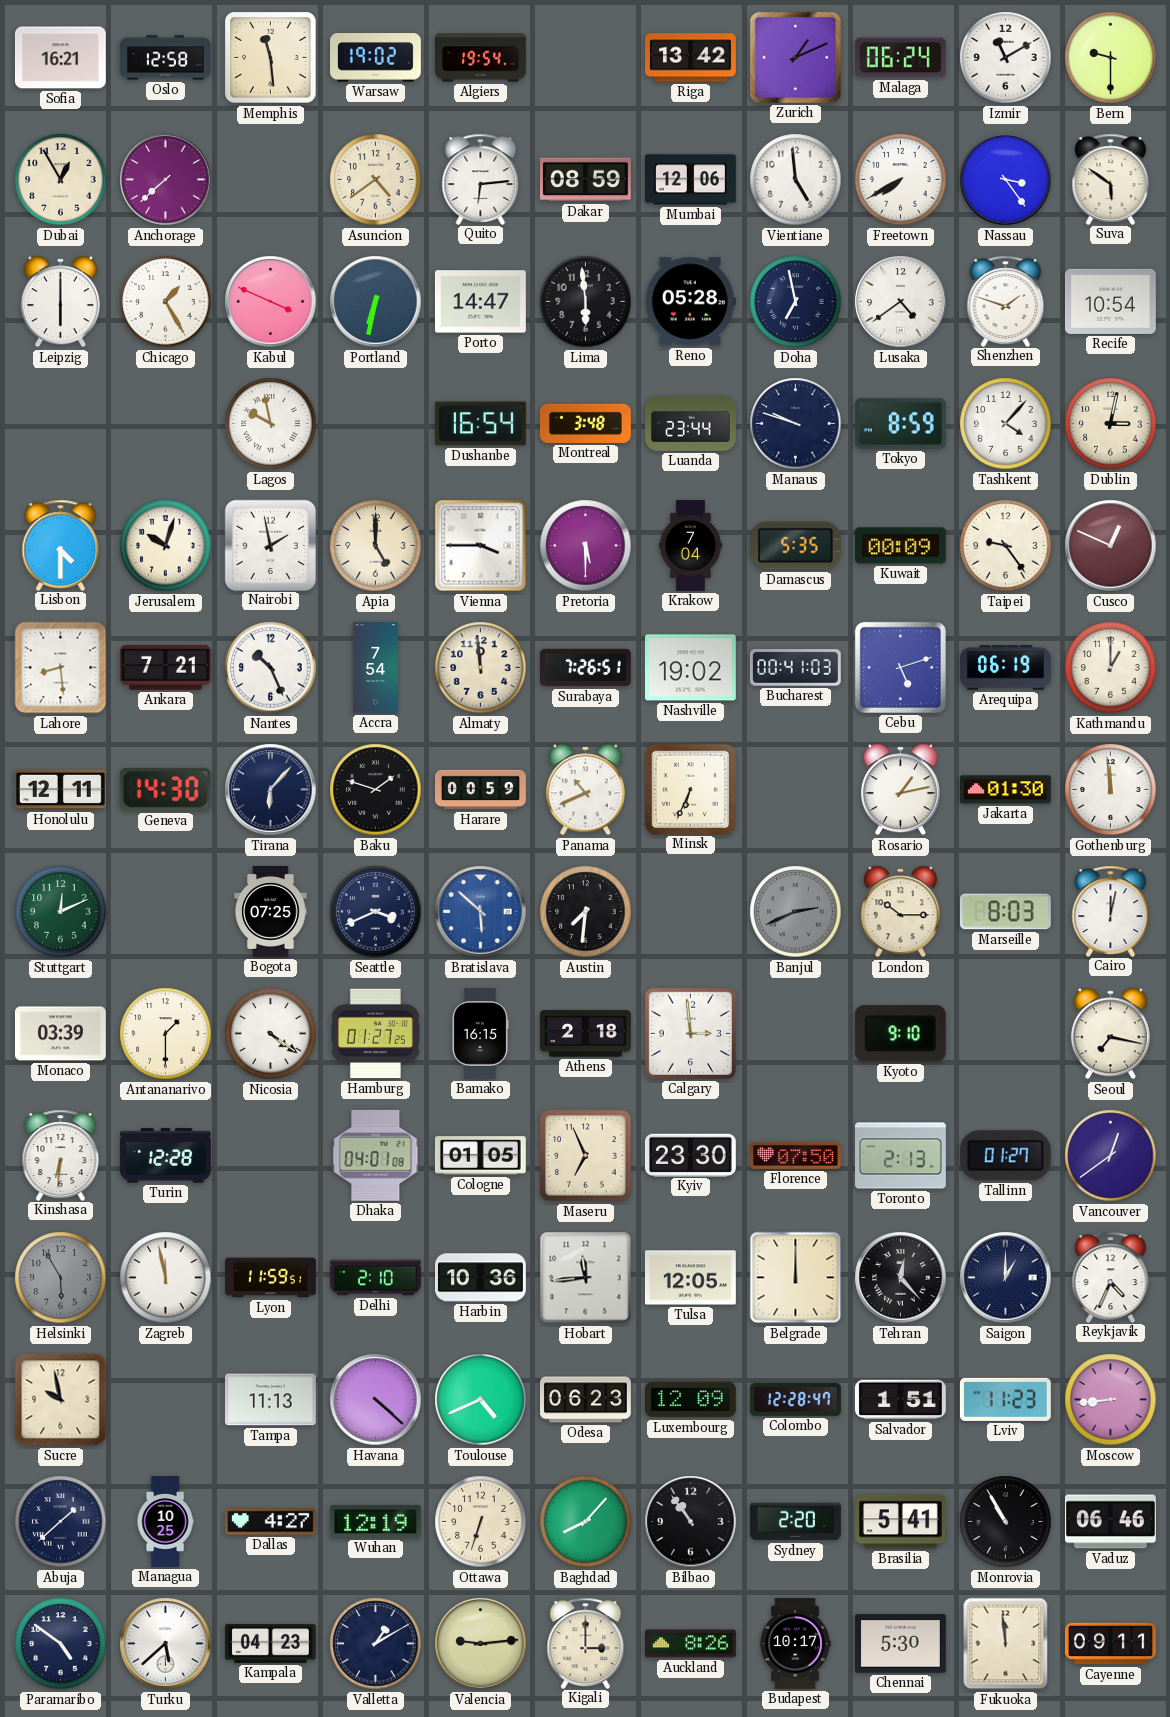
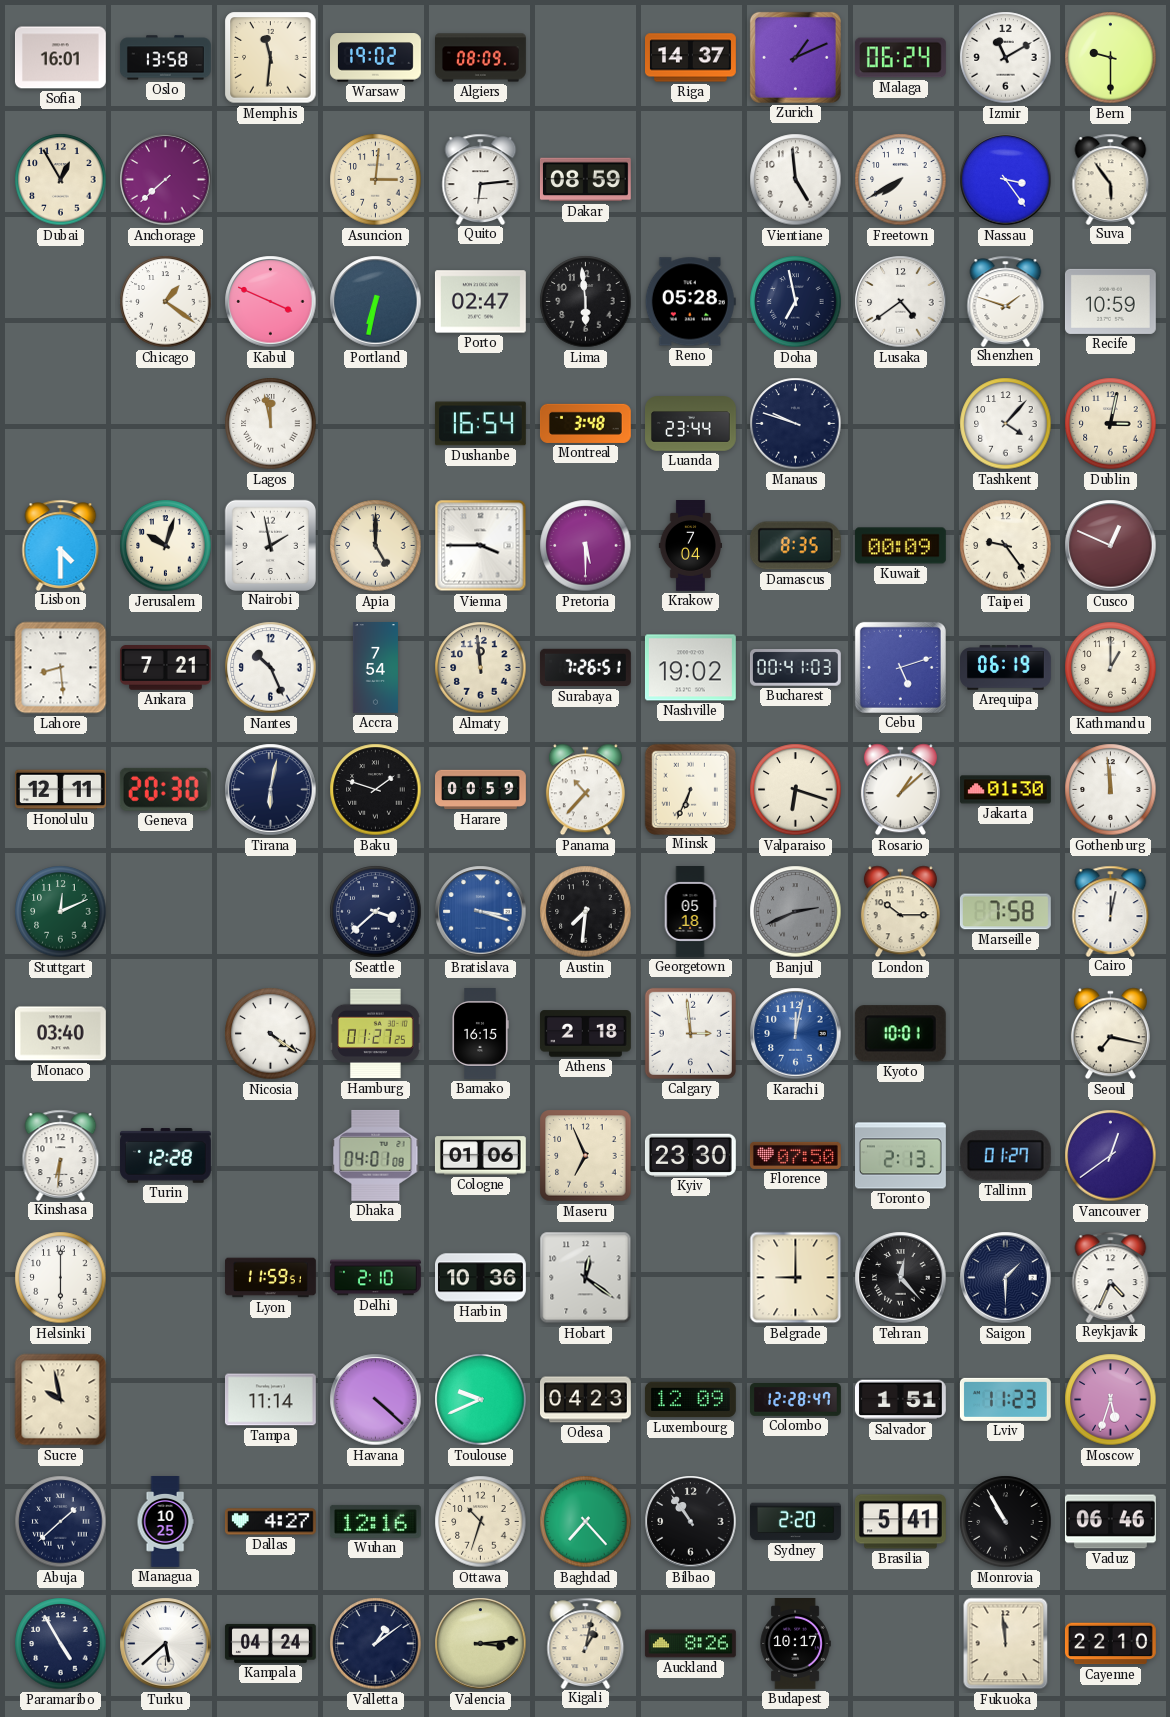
Sofia: 16:21 -> 16:01
Oslo: 12:58 -> 13:58
Memphis: 11:29 -> 11:31
Algiers: 19:54 -> 08:09
Riga: 13:42 -> 14:37
Asuncion: 4:39 -> 3:01
Mumbai: 12:06 -> none
Suva: 5:51 -> 5:54
Leipzig: 6:00 -> none
Chicago: 1:25 -> 1:21
Porto: 14:47 -> 02:47
Recife: 10:54 -> 10:59
Lagos: 9:58 -> 11:58
Tokyo: 8:59 -> none
Damascus: 5:35 -> 8:35
Geneva: 14:30 -> 20:30
Tirana: 6:07 -> 6:02
Panama: 10:41 -> 10:37
Valparaiso: none -> 6:18
Rosario: 1:13 -> 1:08
Bogota: 07:25 -> none
Seattle: 3:41 -> 3:38
Bratislava: 5:52 -> 3:18
Georgetown: none -> 05:18
Marseille: 8:03 -> 7:58
Monaco: 03:39 -> 03:40
Antananarivo: 1:30 -> none
Karachi: none -> 12:02
Kyoto: 9:10 -> 10:01
Cologne: 01:05 -> 01:06
Helsinki: 5:55 -> 6:00
Helsinki dial: grey -> white
Zagreb: 11:58 -> none
Hobart: 11:44 -> 12:21
Tulsa: 12:05 -> none
Belgrade: 12:00 -> 9:00
Saigon: 1:00 -> 1:30
Tampa: 11:13 -> 11:14
Toulouse: 4:41 -> 9:41
Odesa: 06:23 -> 04:23
Moscow: 8:44 -> 5:33
Wuhan: 12:19 -> 12:16
Ottawa: 6:33 -> 10:33
Baghdad: 8:07 -> 7:23
Paramaribo: 4:51 -> 4:55
Kampala: 04:23 -> 04:24
Valletta: 1:10 -> 1:09
Valencia: 9:14 -> 3:14
Kigali: 3:00 -> 1:02
Chennai: 5:30 -> none
Cayenne: 09:11 -> 22:10
